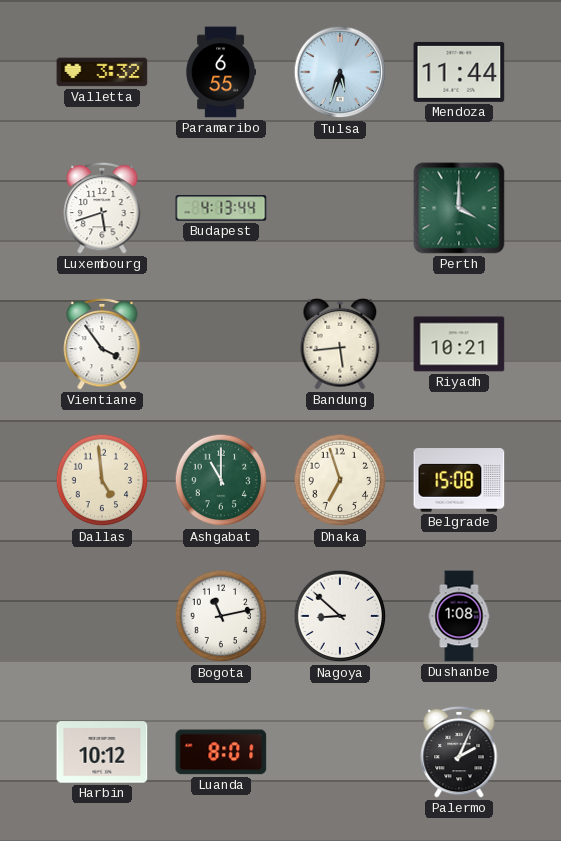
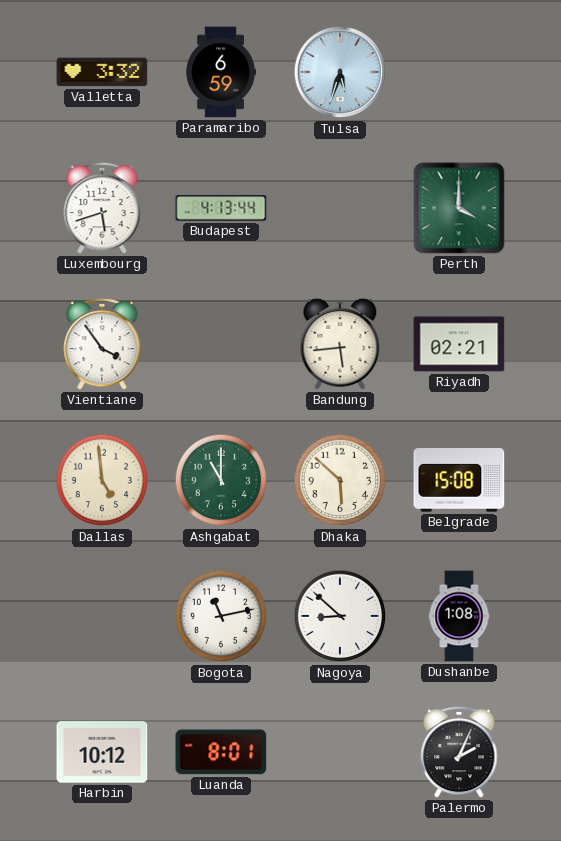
Paramaribo: 6:55 -> 6:59
Mendoza: 11:44 -> none
Riyadh: 10:21 -> 02:21
Dhaka: 6:57 -> 5:52
